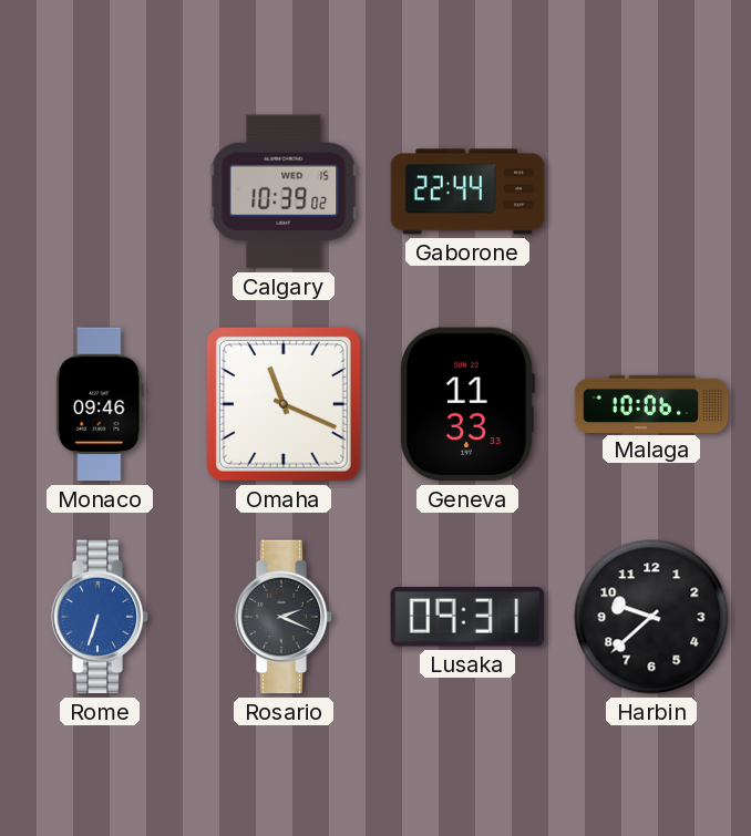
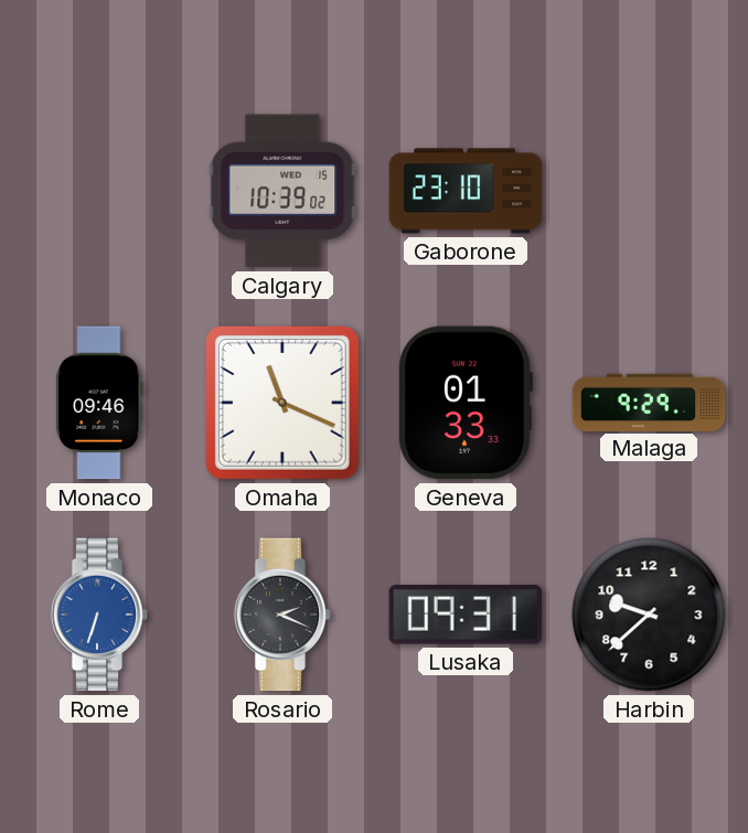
Gaborone: 22:44 -> 23:10
Geneva: 11:33 -> 01:33
Malaga: 10:06 -> 9:29
